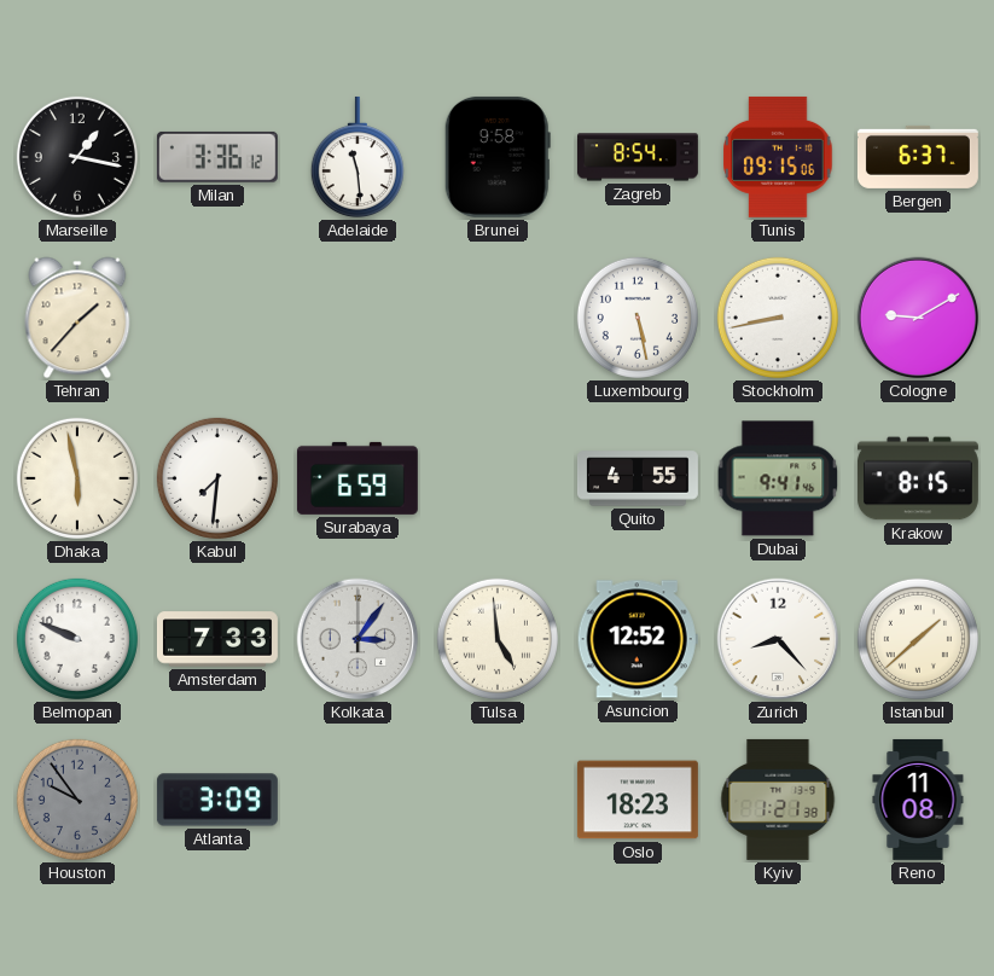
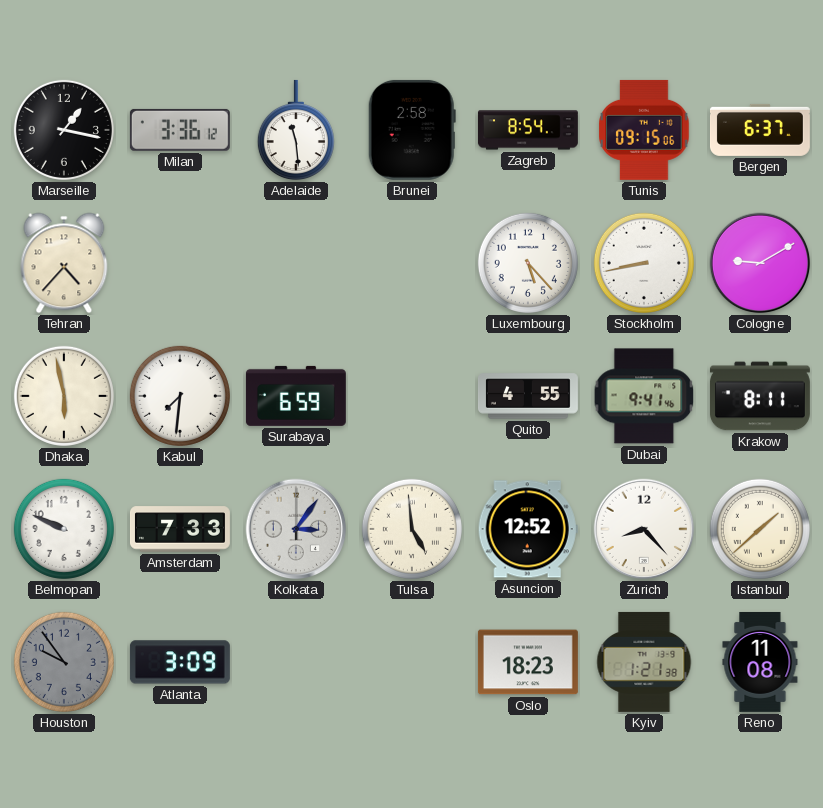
Brunei: 9:58 -> 2:58
Tehran: 1:37 -> 4:37
Luxembourg: 5:28 -> 5:23
Krakow: 8:15 -> 8:11
